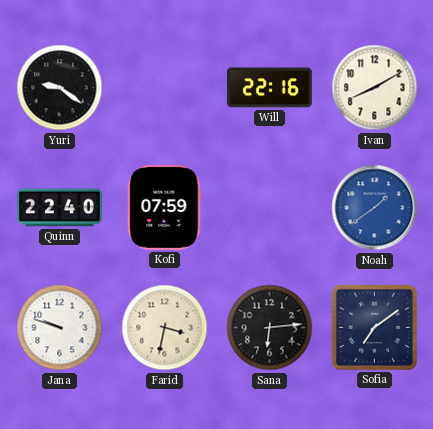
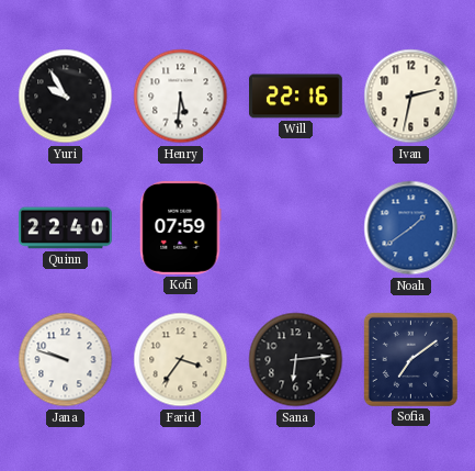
Yuri: 9:21 -> 9:55
Henry: none -> 5:31
Ivan: 8:10 -> 2:32
Farid: 3:32 -> 3:36
